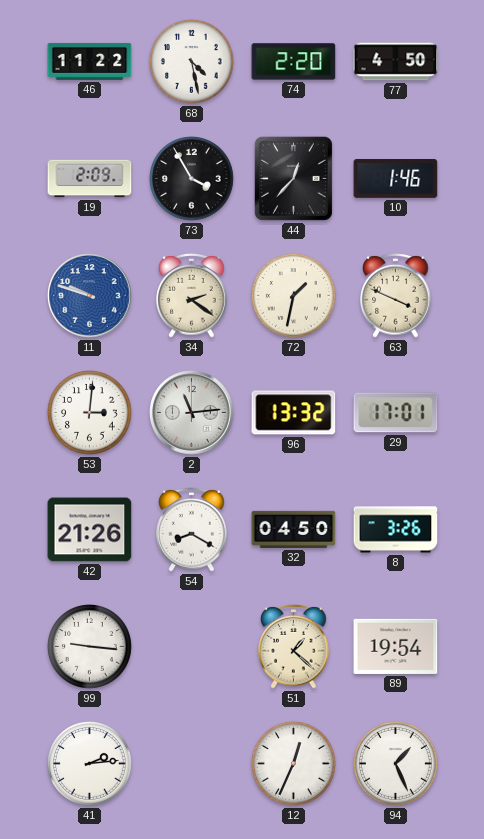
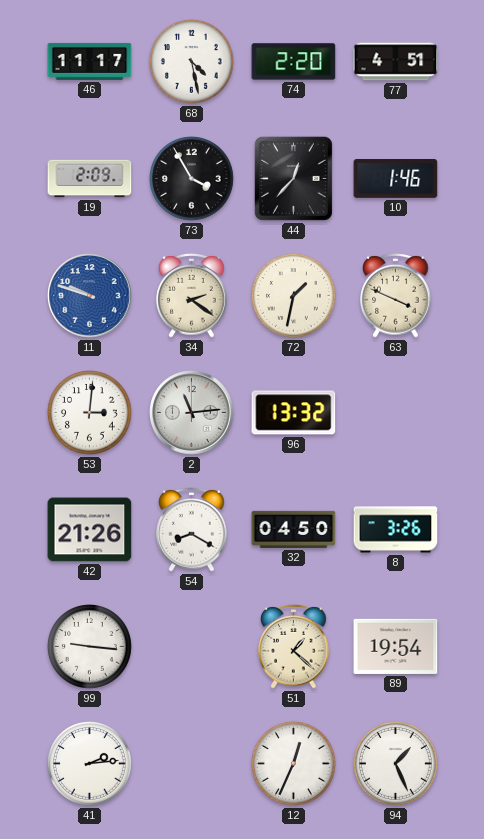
46: 11:22 -> 11:17
77: 4:50 -> 4:51
29: 17:01 -> none
